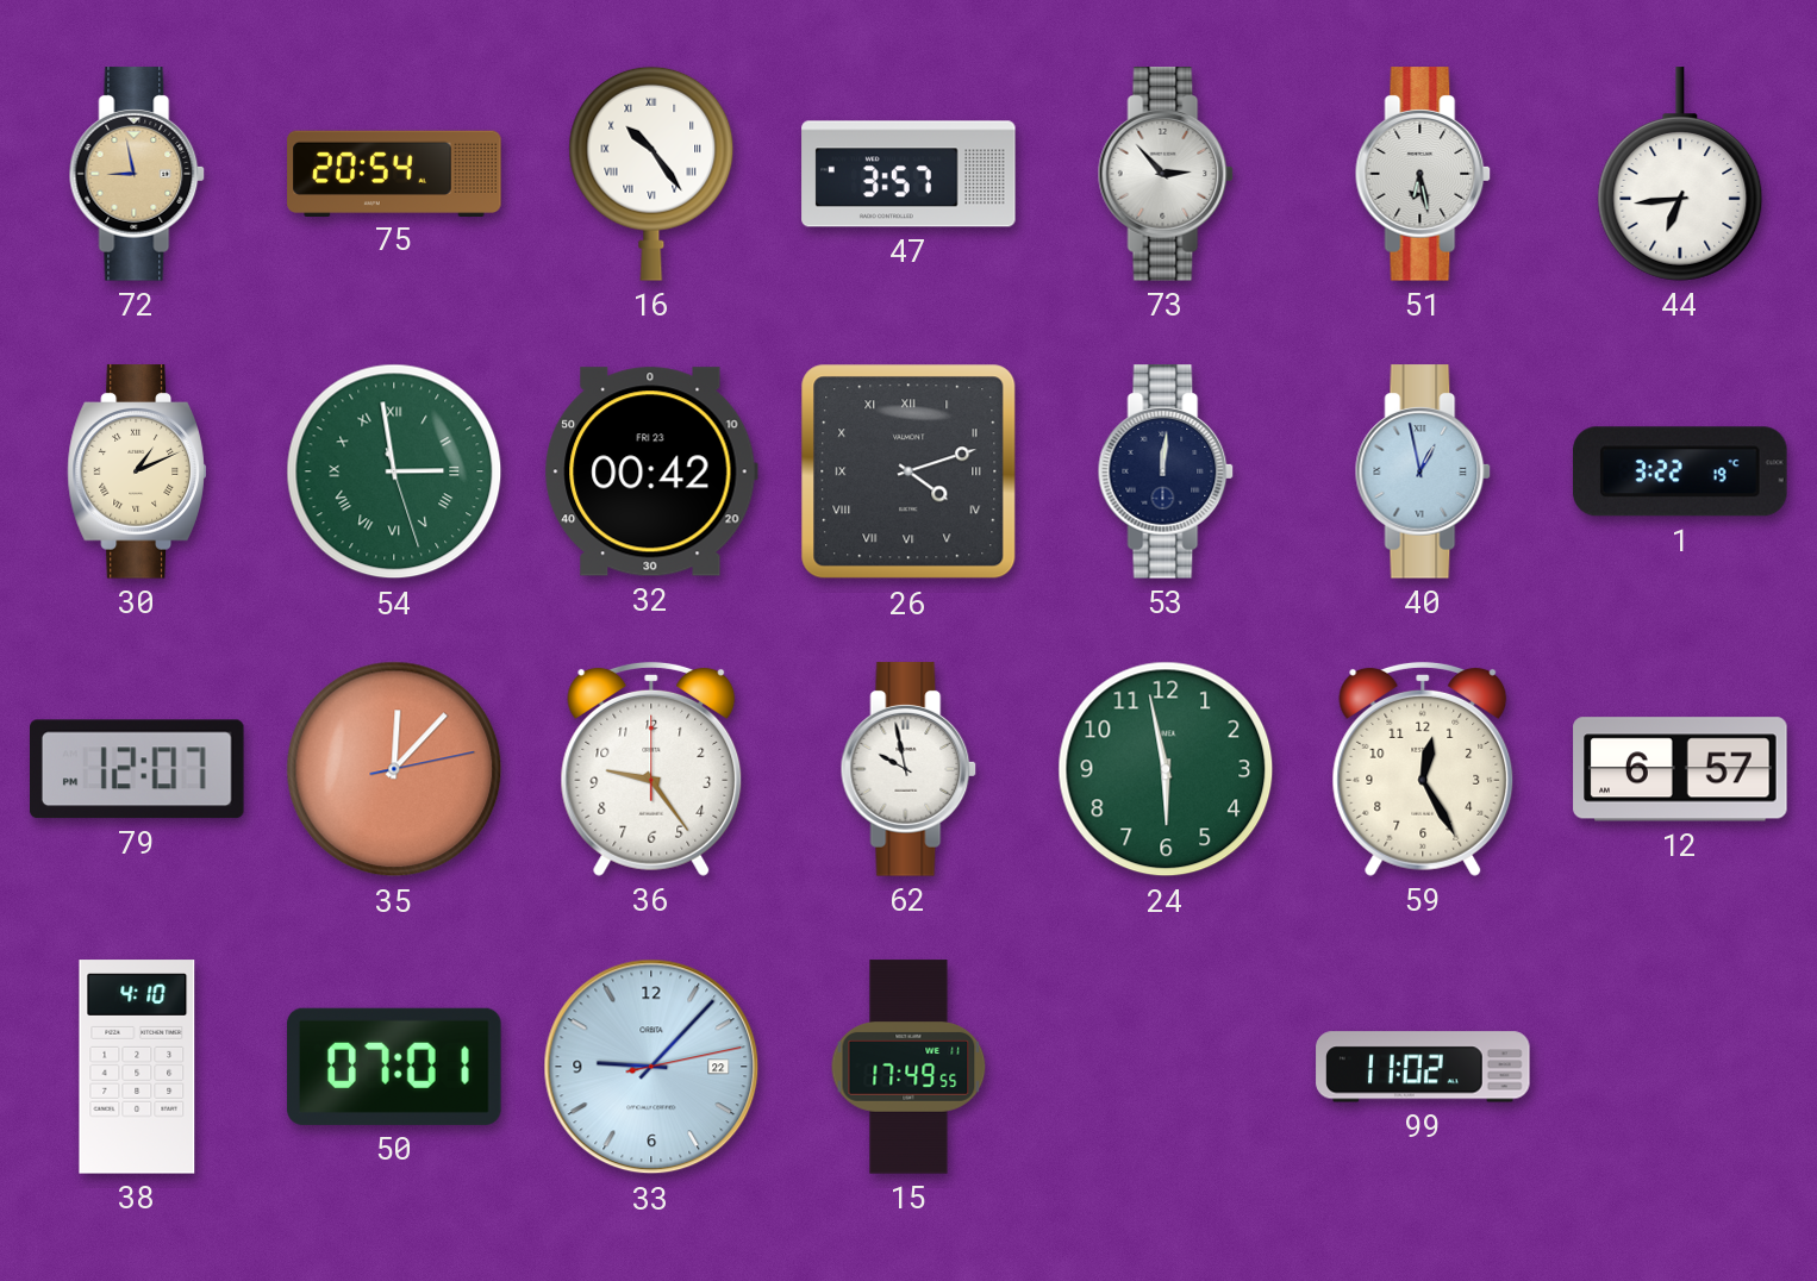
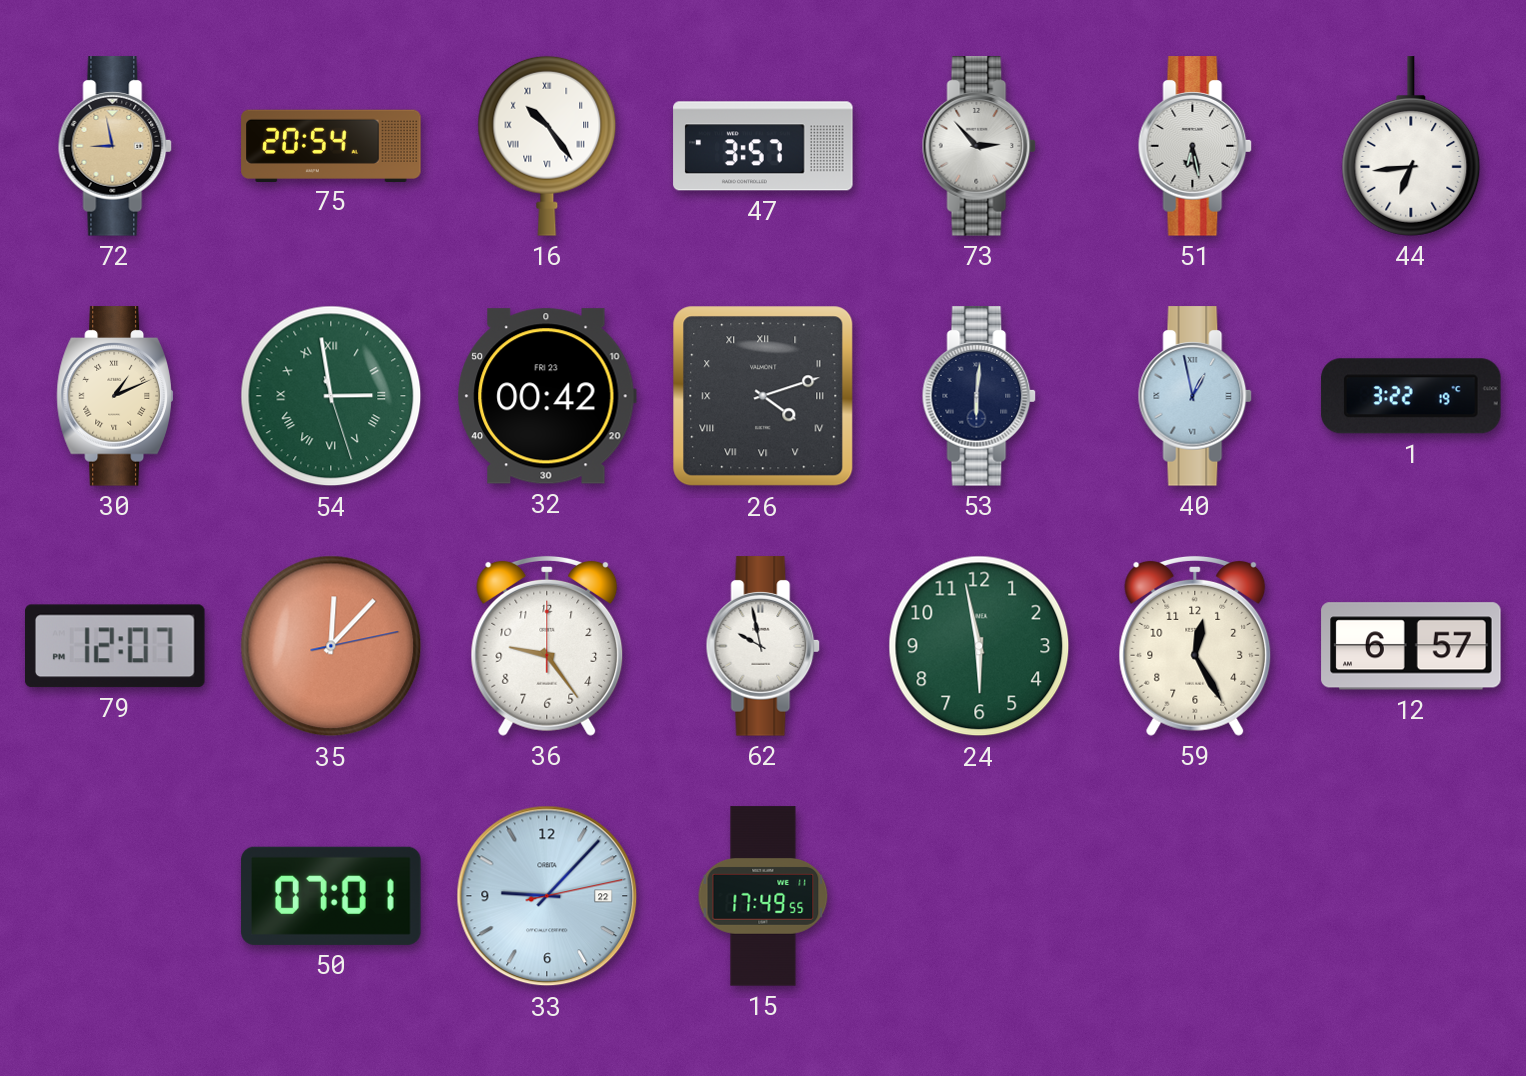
53: 12:01 -> 6:01
38: 4:10 -> none
99: 11:02 -> none
